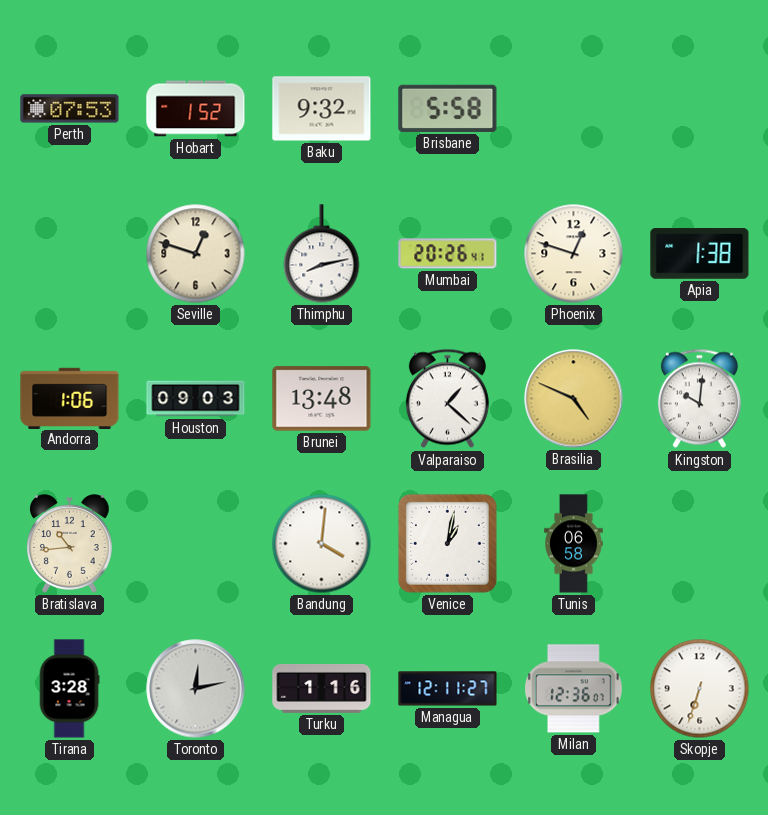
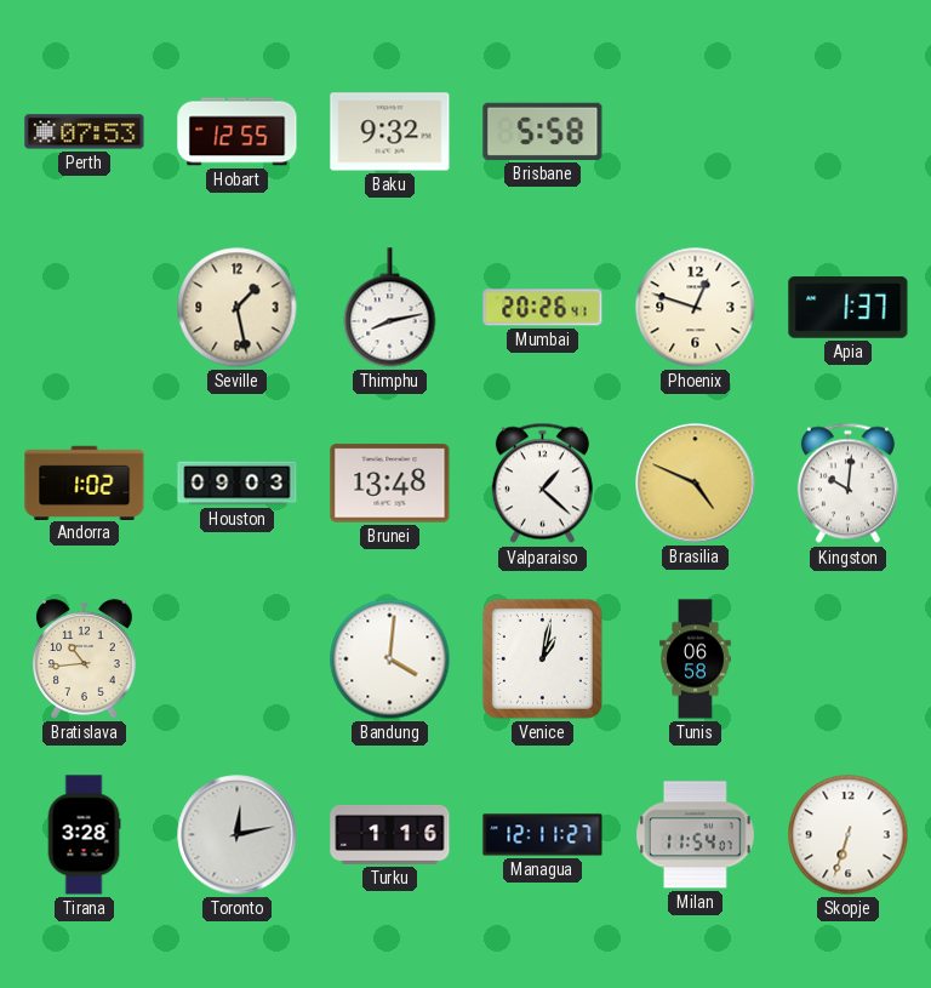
Hobart: 1:52 -> 12:55
Seville: 12:48 -> 1:28
Apia: 1:38 -> 1:37
Andorra: 1:06 -> 1:02
Milan: 12:36 -> 11:54
